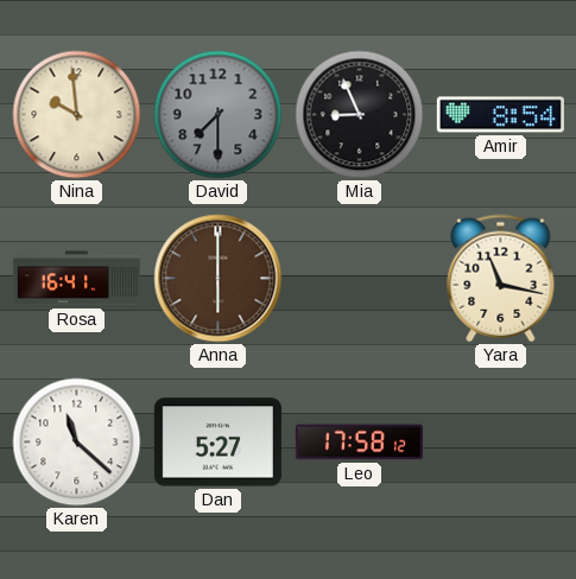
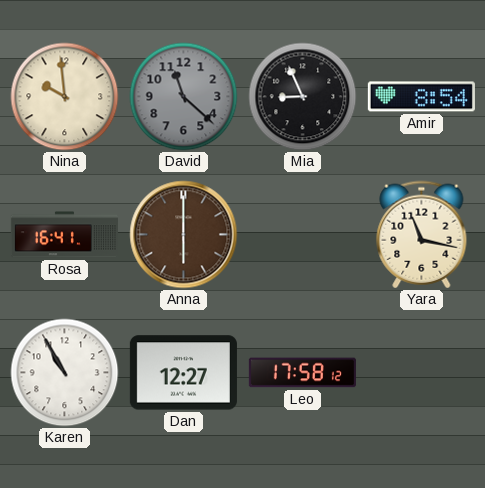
David: 7:30 -> 11:22
Karen: 11:22 -> 10:55
Dan: 5:27 -> 12:27
